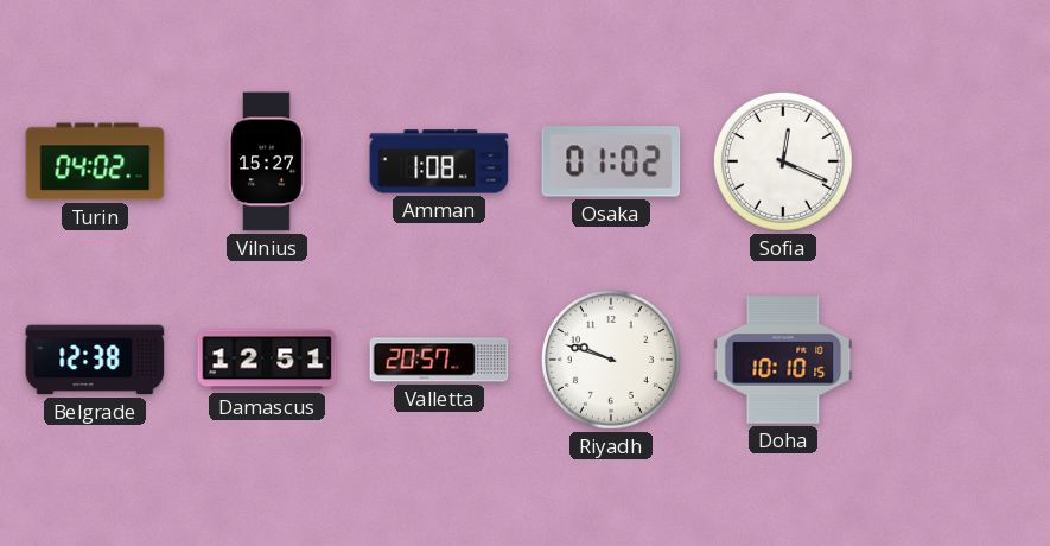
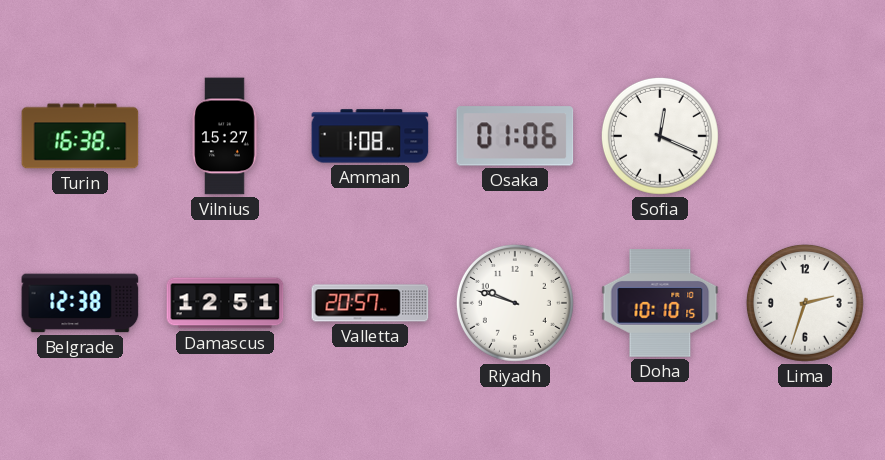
Turin: 04:02 -> 16:38
Osaka: 01:02 -> 01:06
Lima: none -> 2:33
